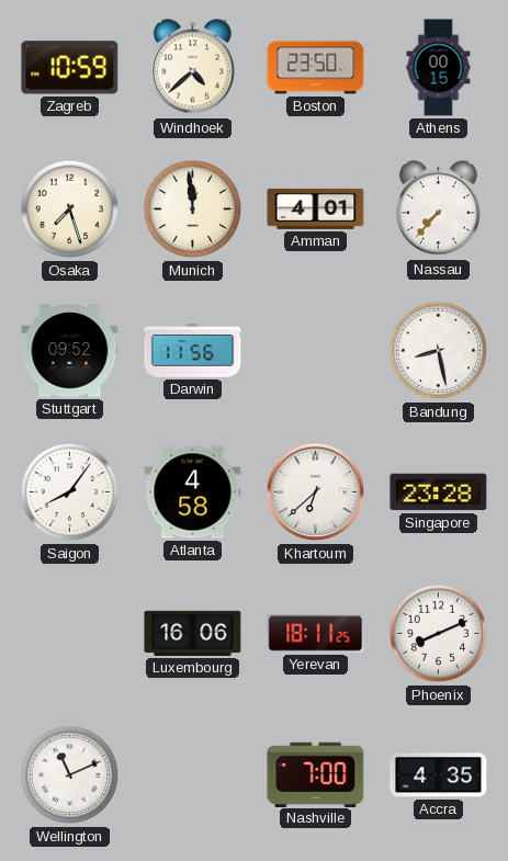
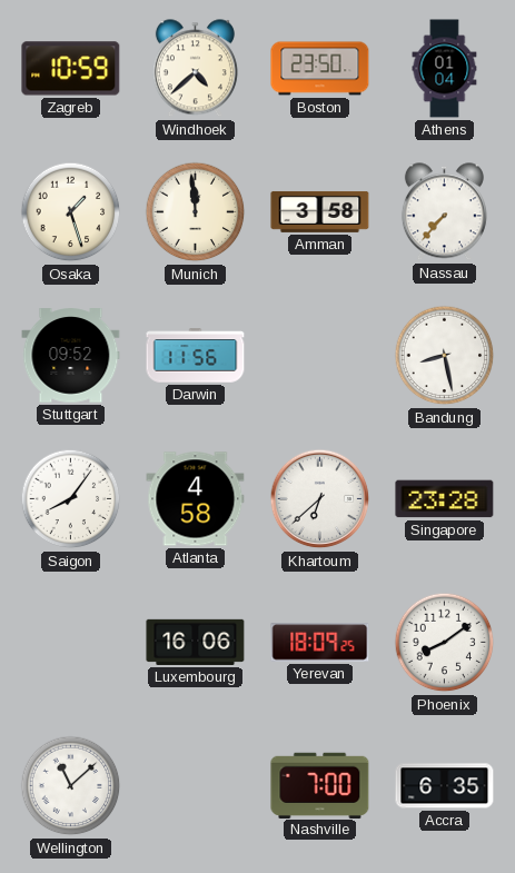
Athens: 00:15 -> 01:04
Osaka: 7:27 -> 1:27
Amman: 4:01 -> 3:58
Yerevan: 18:11 -> 18:09
Phoenix: 8:11 -> 8:09
Wellington: 11:11 -> 11:08
Accra: 4:35 -> 6:35
